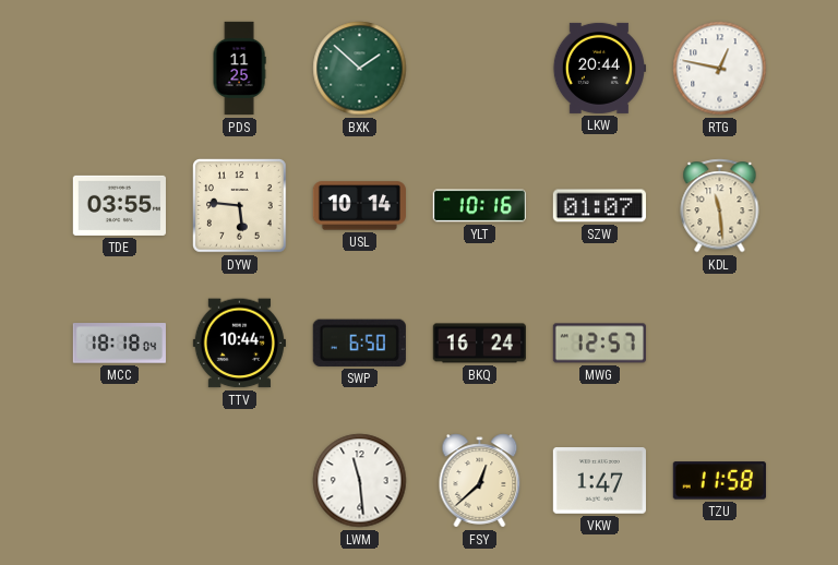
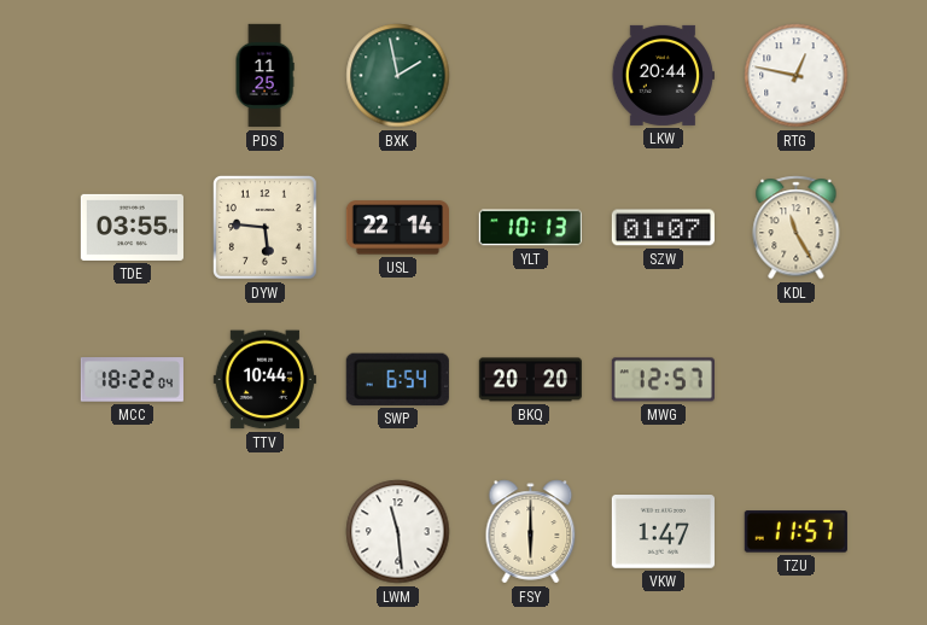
BXK: 1:52 -> 1:58
USL: 10:14 -> 22:14
YLT: 10:16 -> 10:13
KDL: 11:29 -> 11:25
MCC: 18:18 -> 18:22
SWP: 6:50 -> 6:54
BKQ: 16:24 -> 20:20
FSY: 12:38 -> 6:00
TZU: 11:58 -> 11:57
